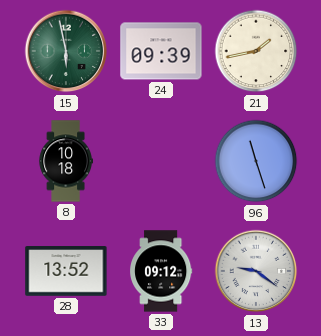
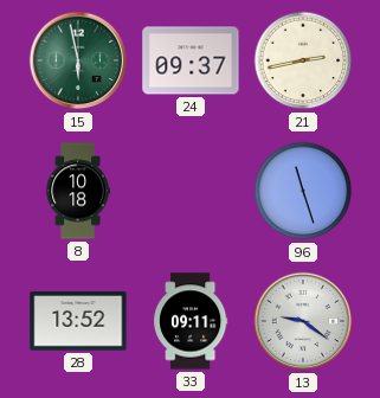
24: 09:39 -> 09:37
21: 1:43 -> 2:43
33: 09:12 -> 09:11
